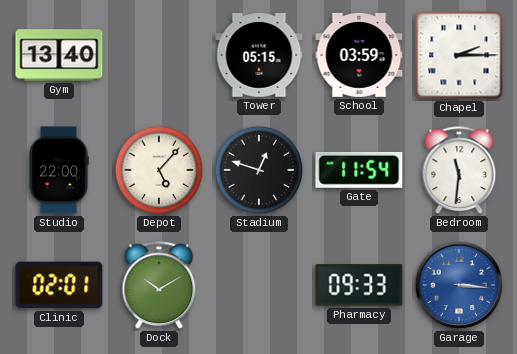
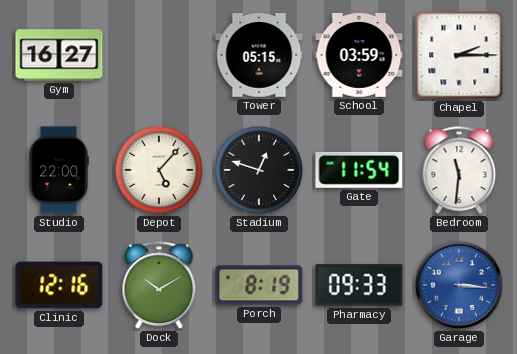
Gym: 13:40 -> 16:27
Clinic: 02:01 -> 12:16
Porch: none -> 8:19
